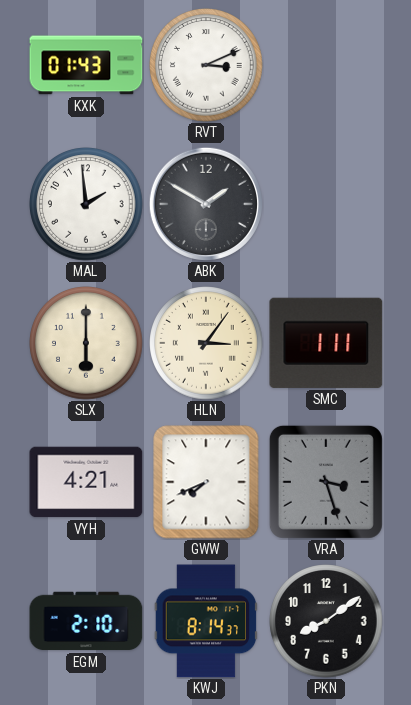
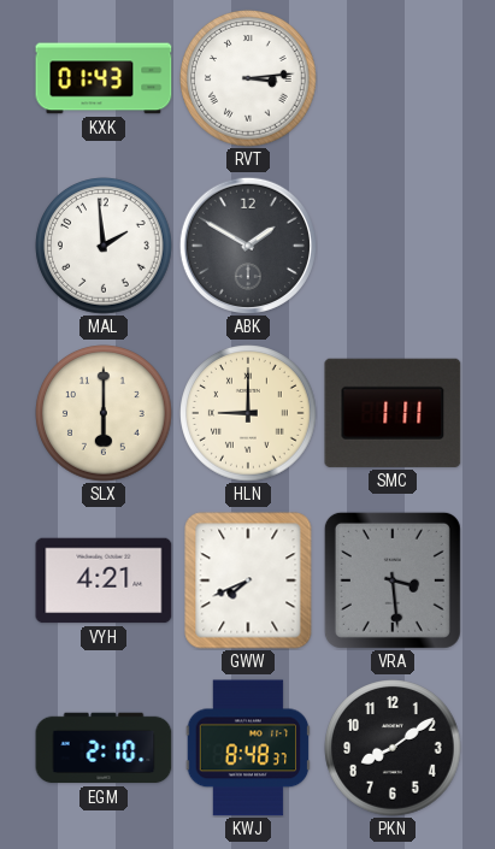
RVT: 3:11 -> 3:14
HLN: 3:06 -> 9:00
VRA: 3:27 -> 3:29
KWJ: 8:14 -> 8:48
